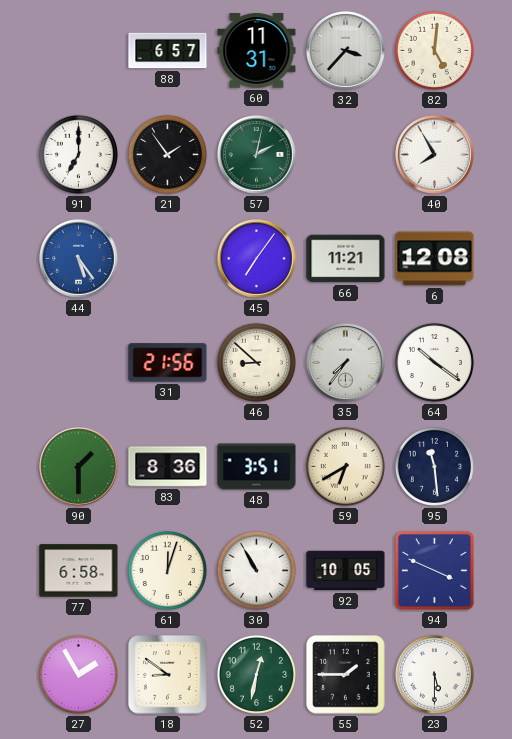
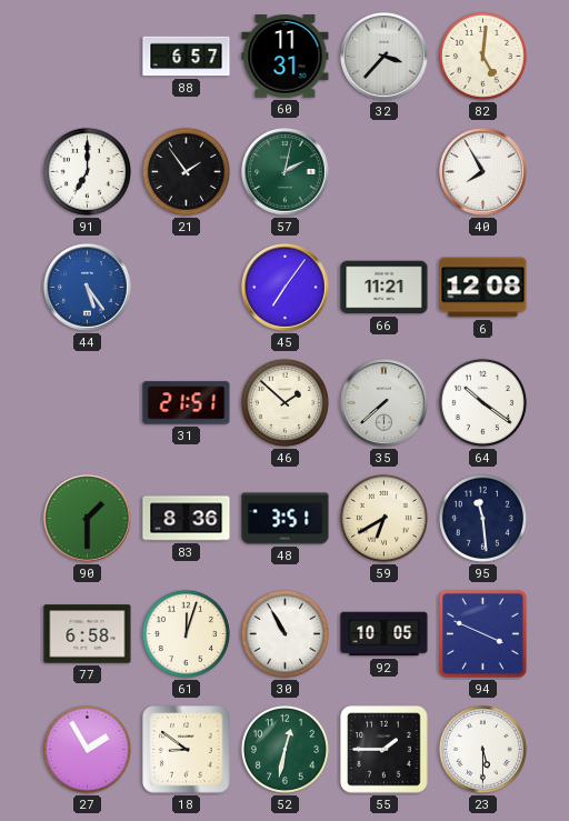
31: 21:56 -> 21:51
46: 8:52 -> 1:52
35: 7:36 -> 7:38
